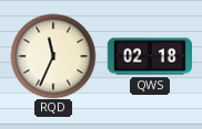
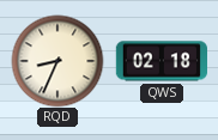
RQD: 11:34 -> 8:34
